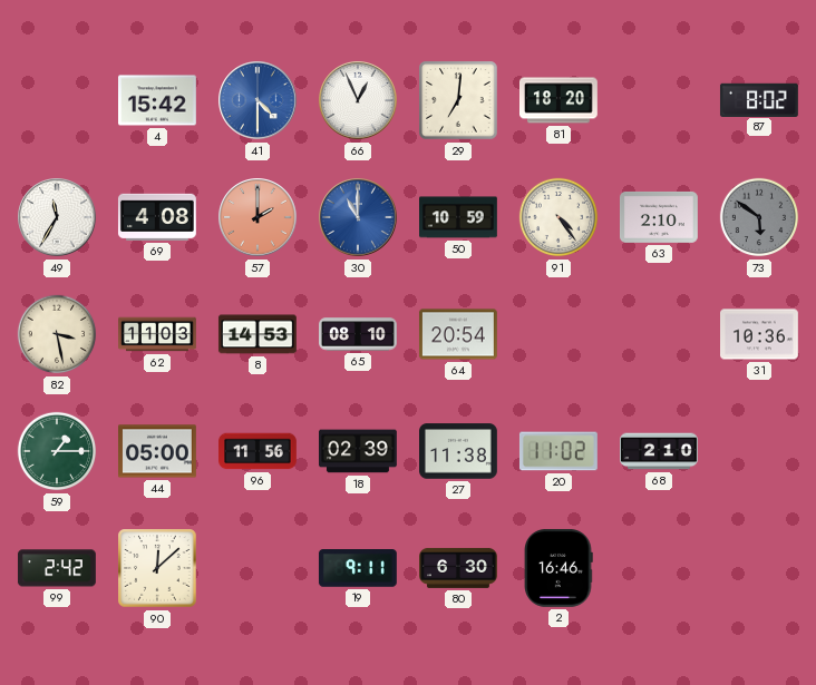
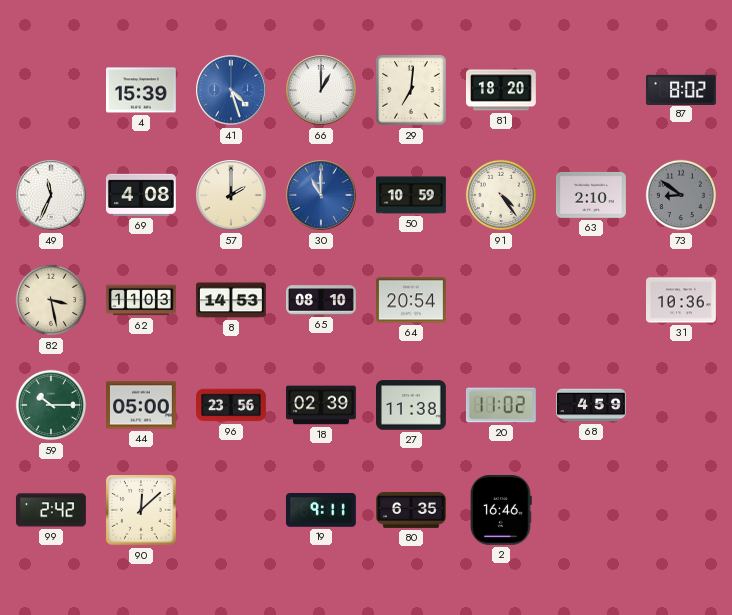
4: 15:42 -> 15:39
41: 4:30 -> 4:27
66: 12:56 -> 1:00
49: 11:35 -> 11:34
57 dial: salmon -> cream
73: 5:51 -> 8:51
59: 1:15 -> 10:15
96: 11:56 -> 23:56
68: 2:10 -> 4:59
80: 6:30 -> 6:35
